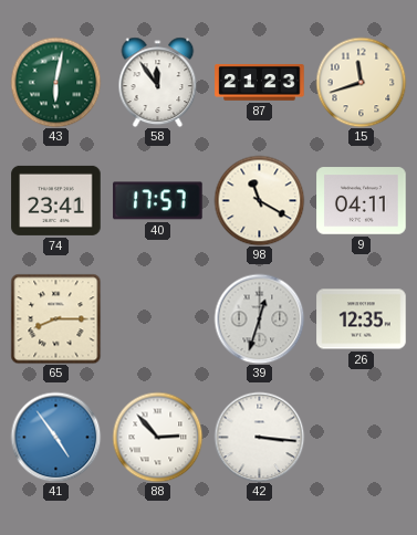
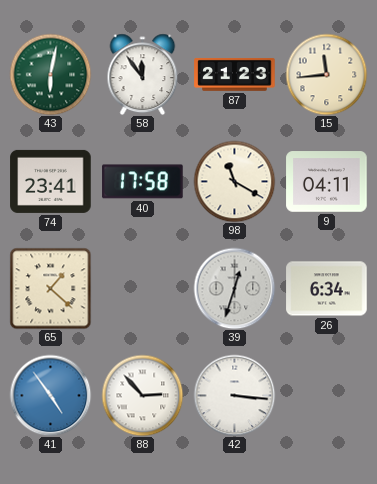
15: 11:42 -> 11:44
40: 17:57 -> 17:58
65: 8:15 -> 1:22
26: 12:35 -> 6:34
